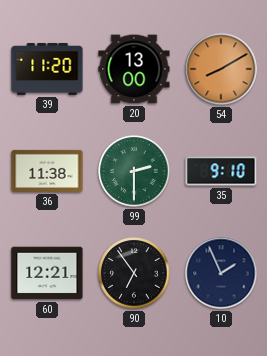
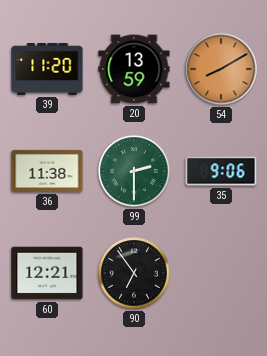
20: 13:00 -> 13:59
35: 9:10 -> 9:06
10: 1:56 -> none
